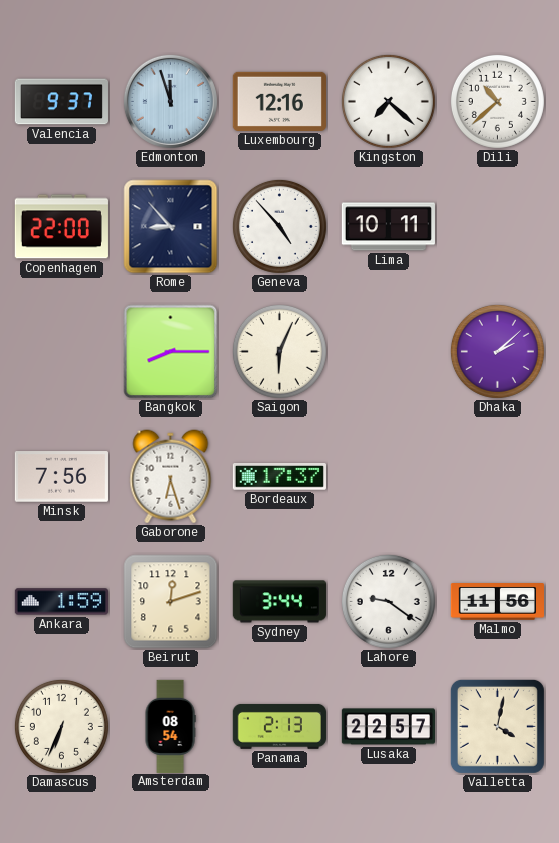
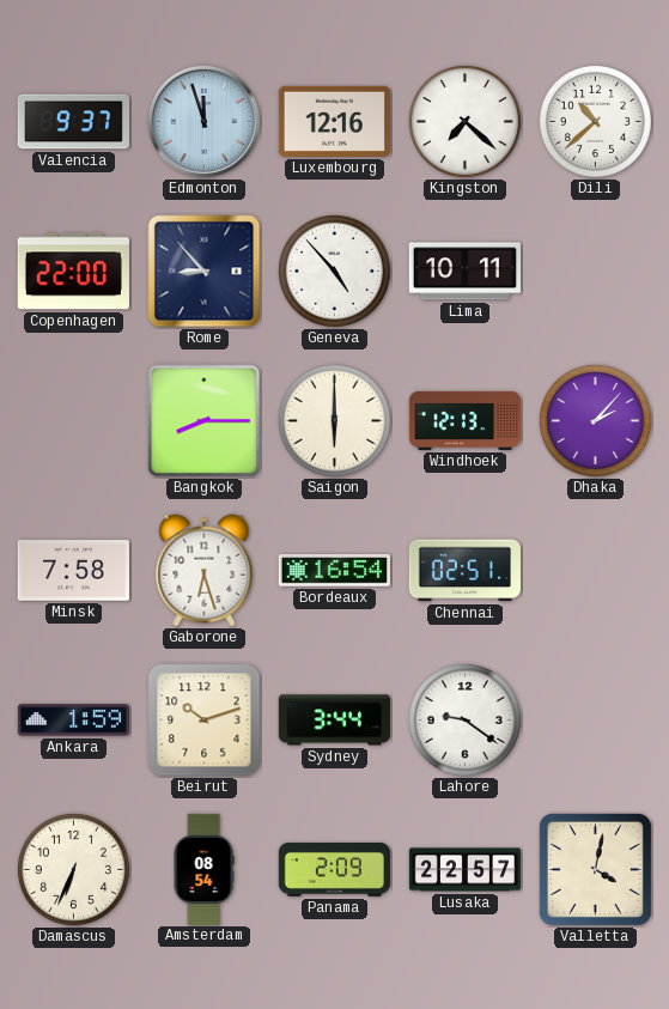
Saigon: 6:04 -> 6:00
Windhoek: none -> 12:13
Dhaka: 2:08 -> 2:07
Minsk: 7:56 -> 7:58
Bordeaux: 17:37 -> 16:54
Chennai: none -> 02:51
Beirut: 12:12 -> 10:12
Malmo: 11:56 -> none
Panama: 2:13 -> 2:09
